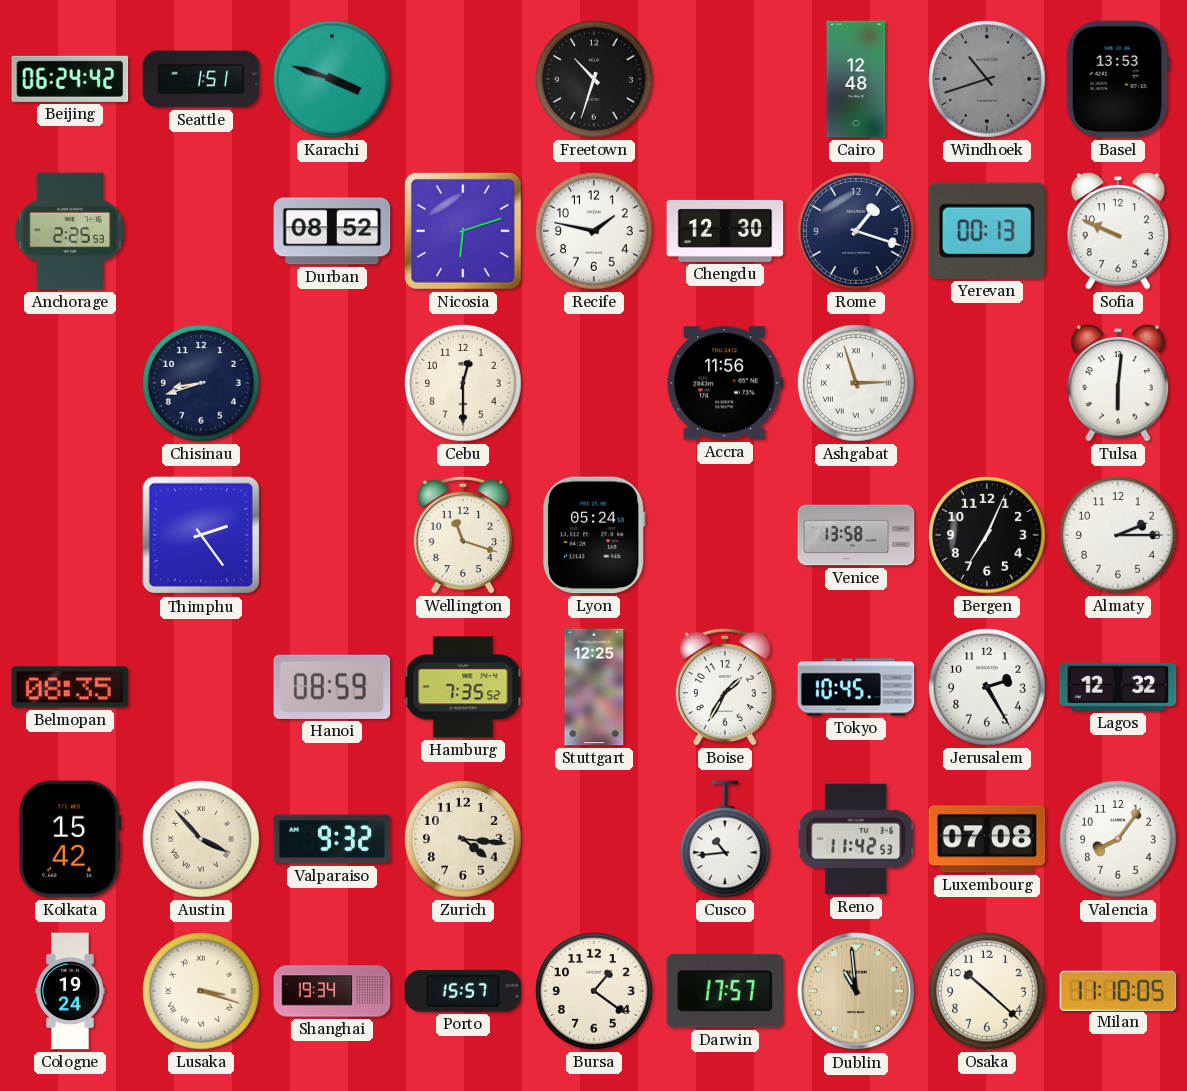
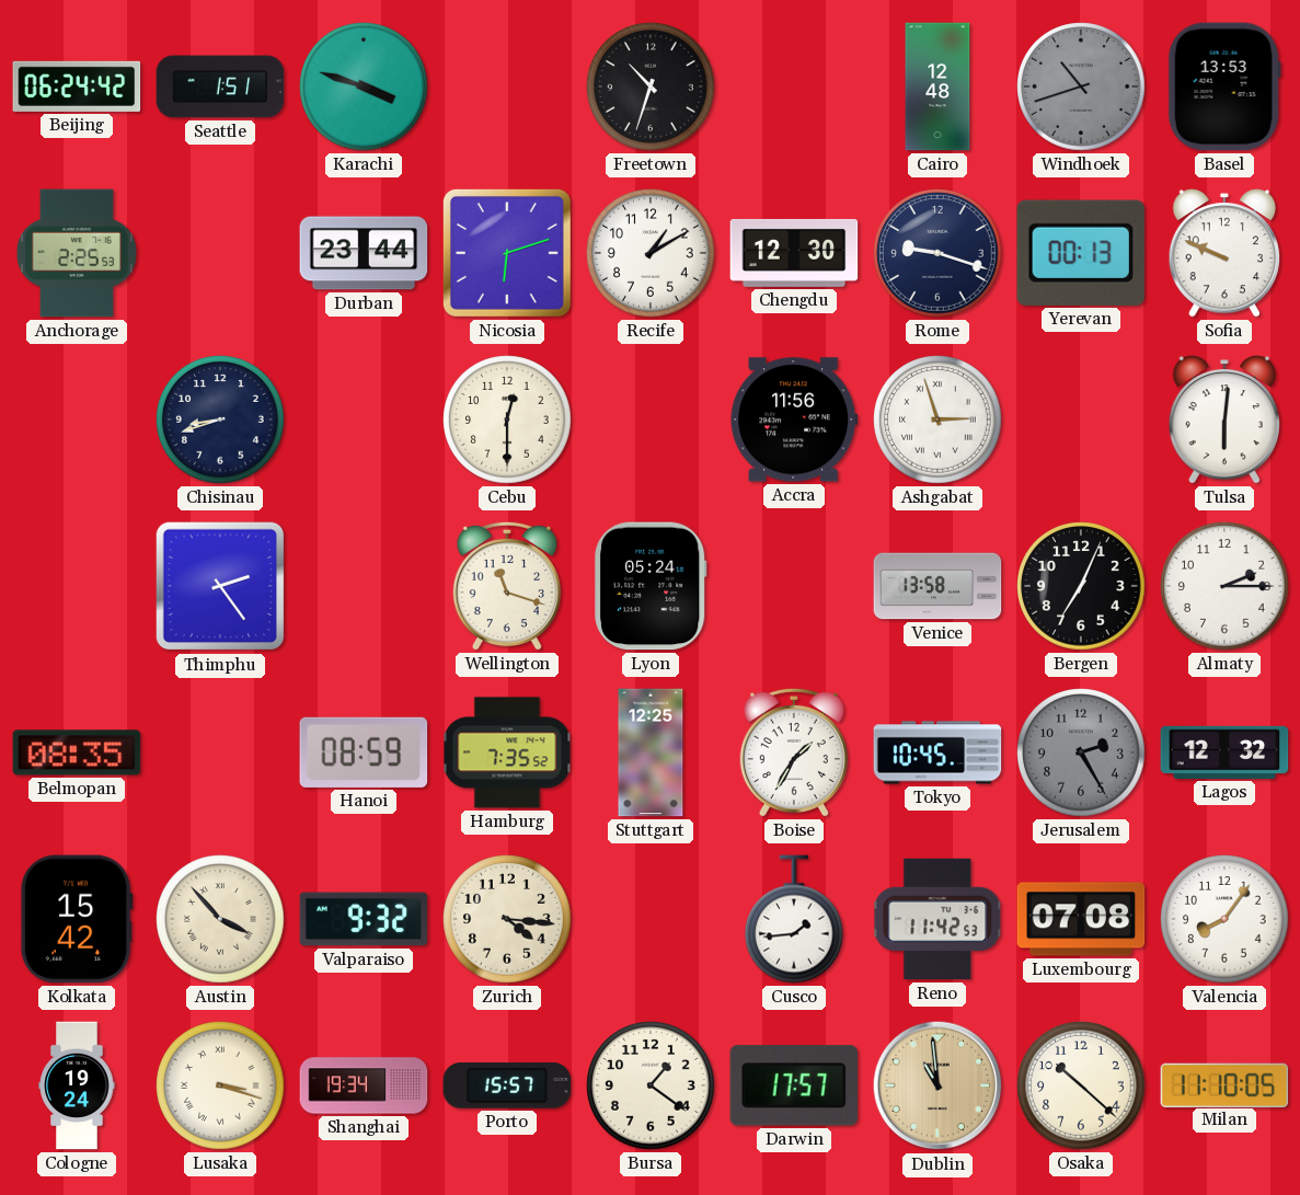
Durban: 08:52 -> 23:44
Recife: 1:47 -> 1:10
Rome: 1:18 -> 9:18
Jerusalem dial: white -> grey
Cusco: 10:44 -> 1:44
